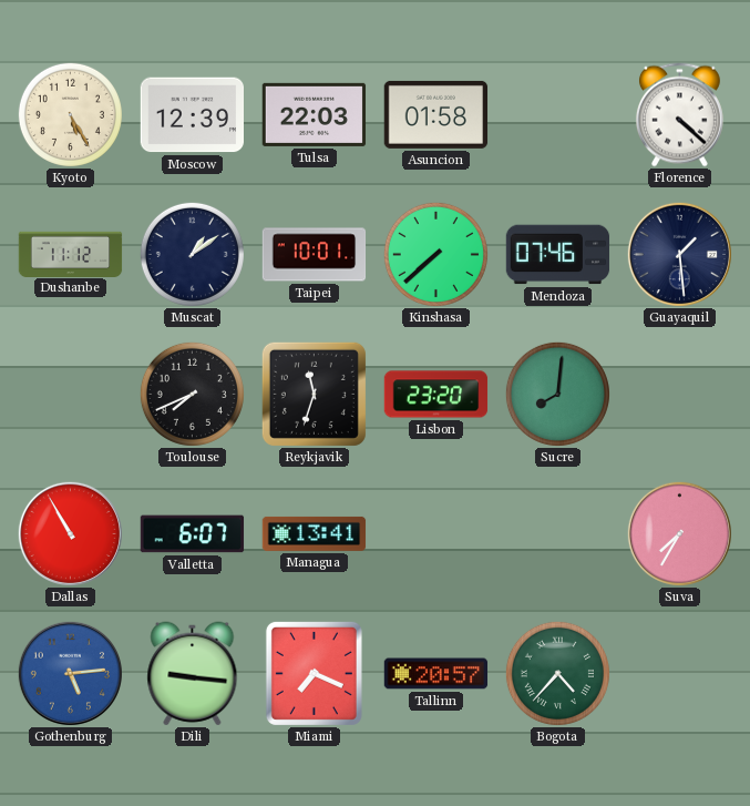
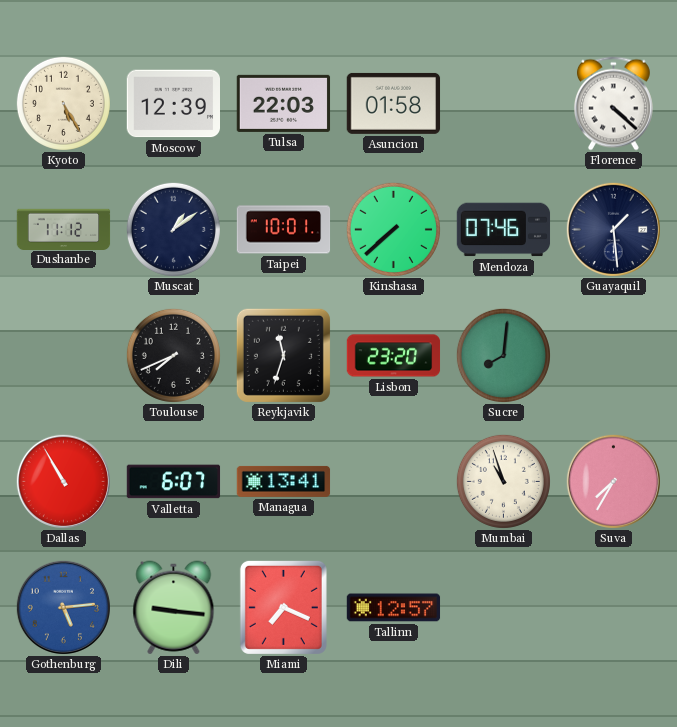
Mumbai: none -> 10:57
Tallinn: 20:57 -> 12:57
Bogota: 4:37 -> none
